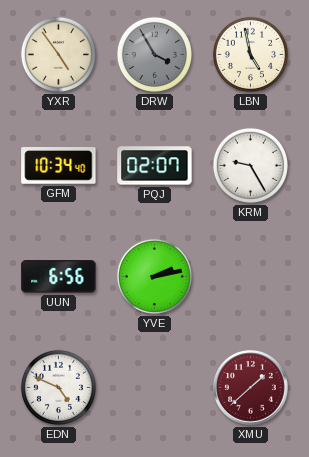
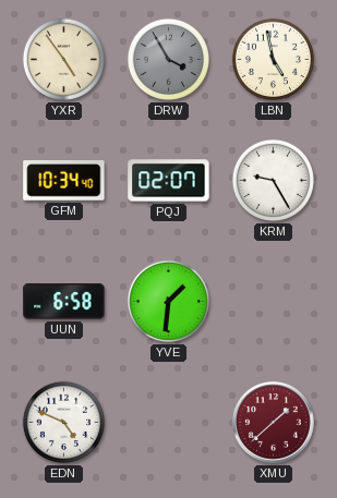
UUN: 6:56 -> 6:58
YVE: 2:13 -> 1:31
